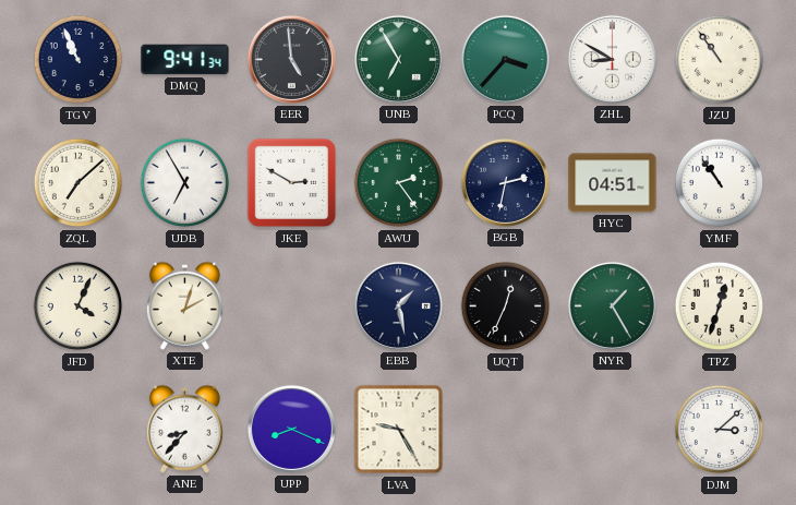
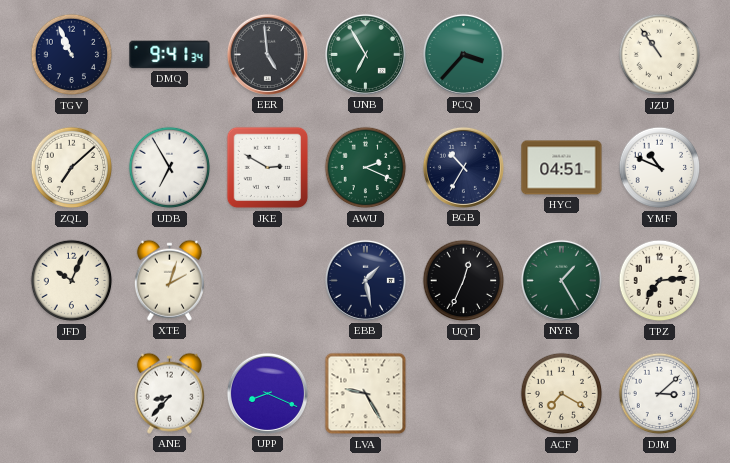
ZHL: 8:50 -> none
AWU: 2:24 -> 2:19
BGB: 2:32 -> 10:35
YMF: 10:54 -> 10:49
JFD: 4:04 -> 10:04
TPZ: 12:33 -> 7:14
ACF: none -> 7:20
